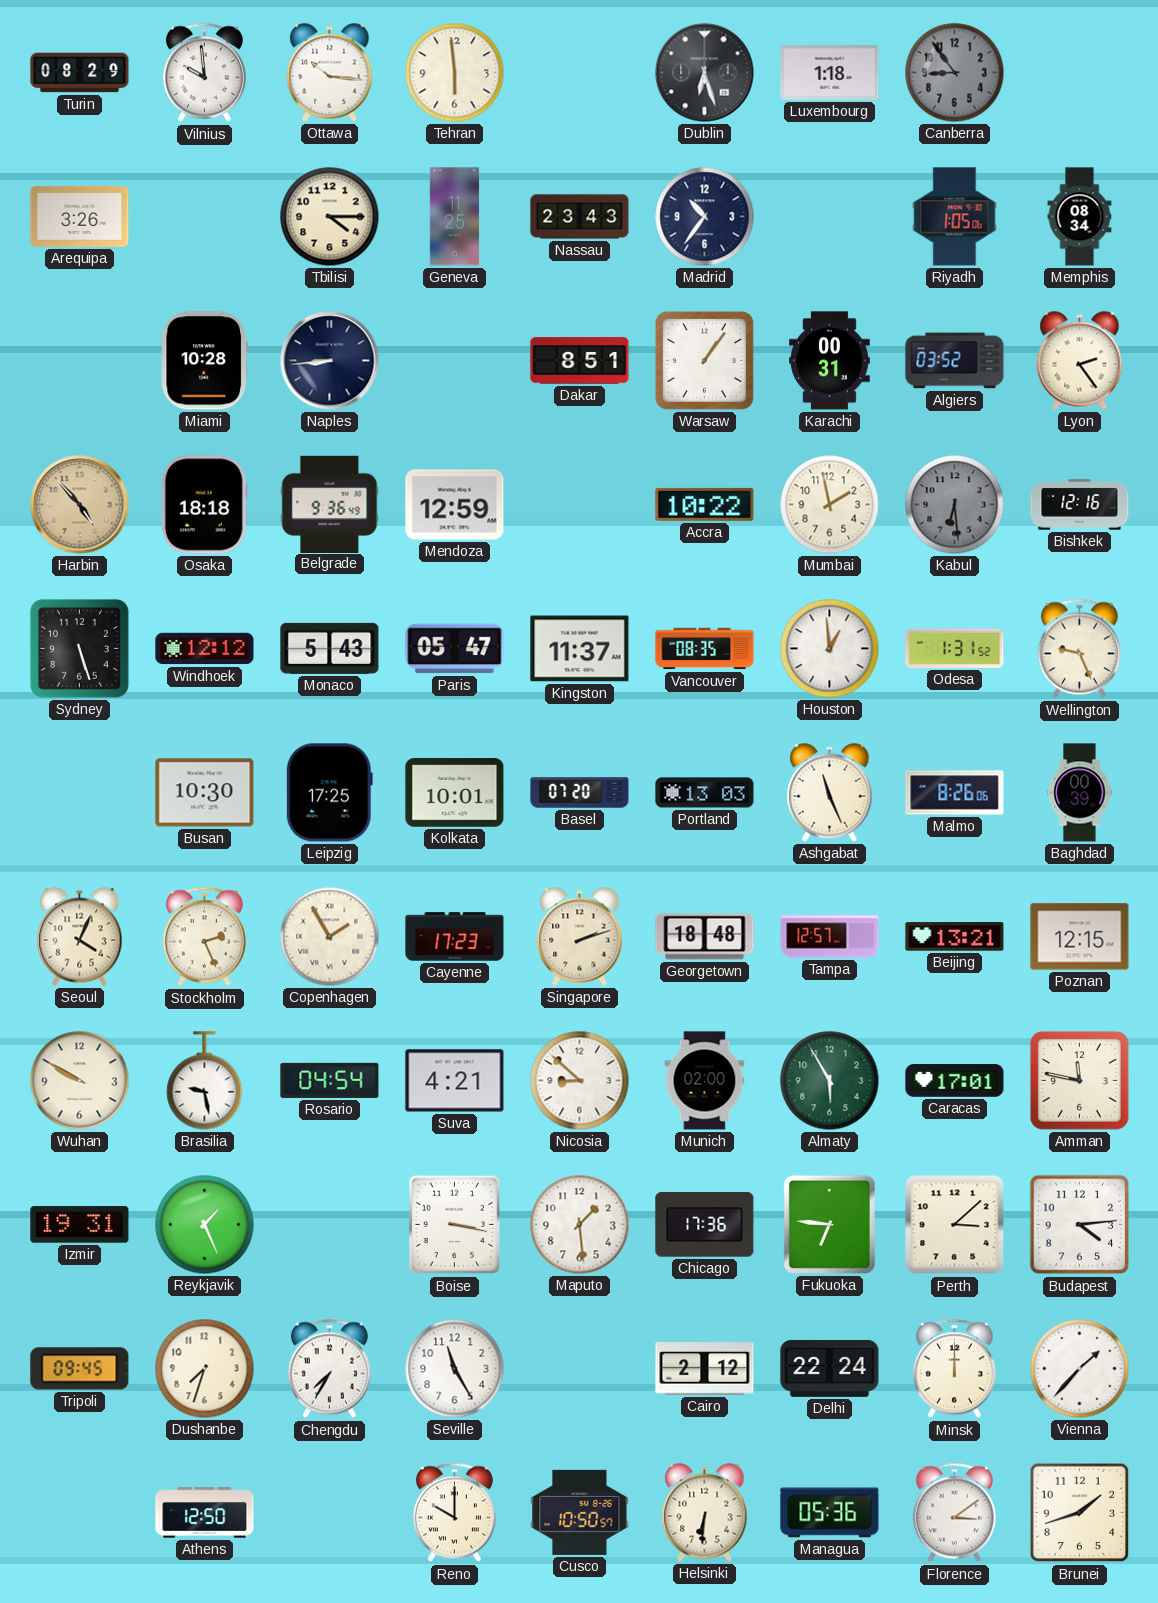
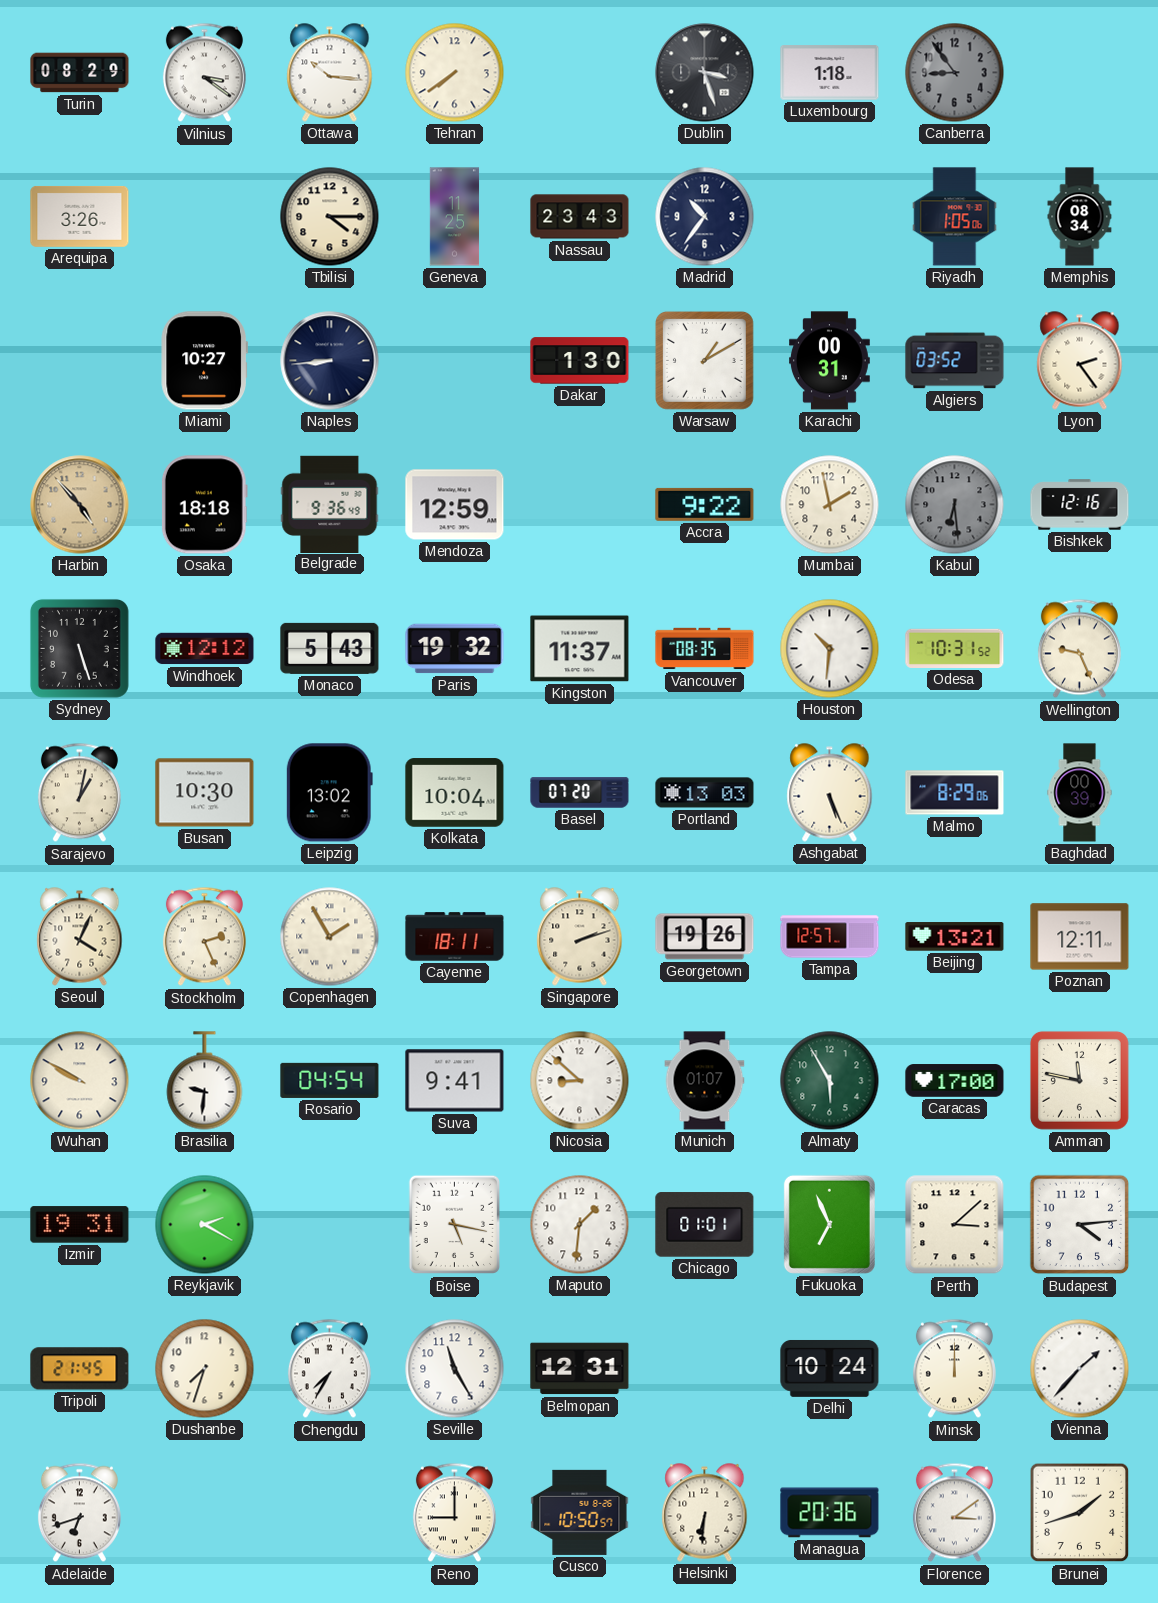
Vilnius: 9:59 -> 3:21
Tehran: 5:59 -> 7:39
Dublin: 6:27 -> 3:27
Miami: 10:28 -> 10:27
Dakar: 8:51 -> 1:30
Warsaw: 1:06 -> 1:10
Accra: 10:22 -> 9:22
Paris: 05:47 -> 19:32
Houston: 12:59 -> 10:31
Odesa: 1:31 -> 10:31
Sarajevo: none -> 1:02
Leipzig: 17:25 -> 13:02
Kolkata: 10:01 -> 10:04
Ashgabat: 11:26 -> 5:26
Malmo: 8:26 -> 8:29
Cayenne: 17:23 -> 18:11
Georgetown: 18:48 -> 19:26
Poznan: 12:15 -> 12:11
Brasilia: 9:28 -> 9:31
Suva: 4:21 -> 9:41
Munich: 02:00 -> 01:07
Caracas: 17:01 -> 17:00
Reykjavik: 1:26 -> 2:20
Boise: 3:17 -> 5:17
Maputo: 1:29 -> 1:31
Chicago: 17:36 -> 01:01
Fukuoka: 6:46 -> 6:56
Tripoli: 09:45 -> 21:45
Belmopan: none -> 12:31
Cairo: 2:12 -> none
Delhi: 22:24 -> 10:24
Adelaide: none -> 6:42
Athens: 12:50 -> none
Reno: 10:00 -> 9:00
Managua: 05:36 -> 20:36
